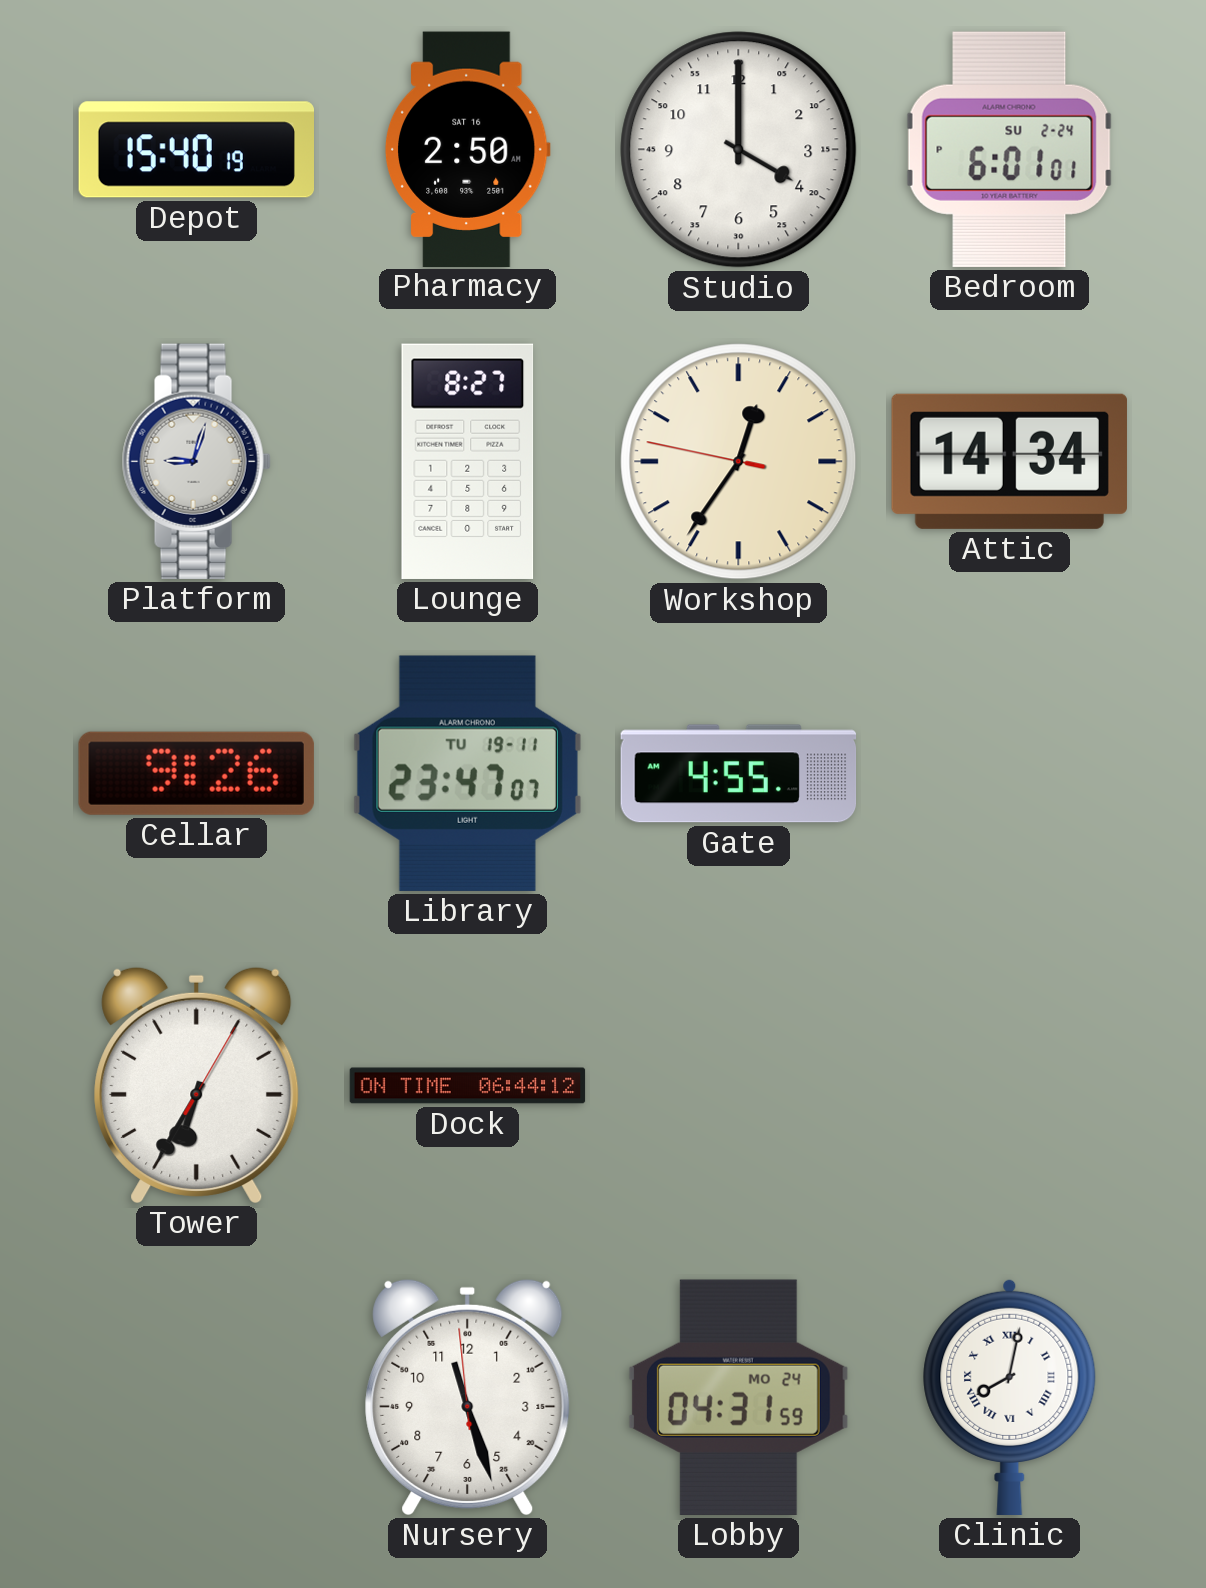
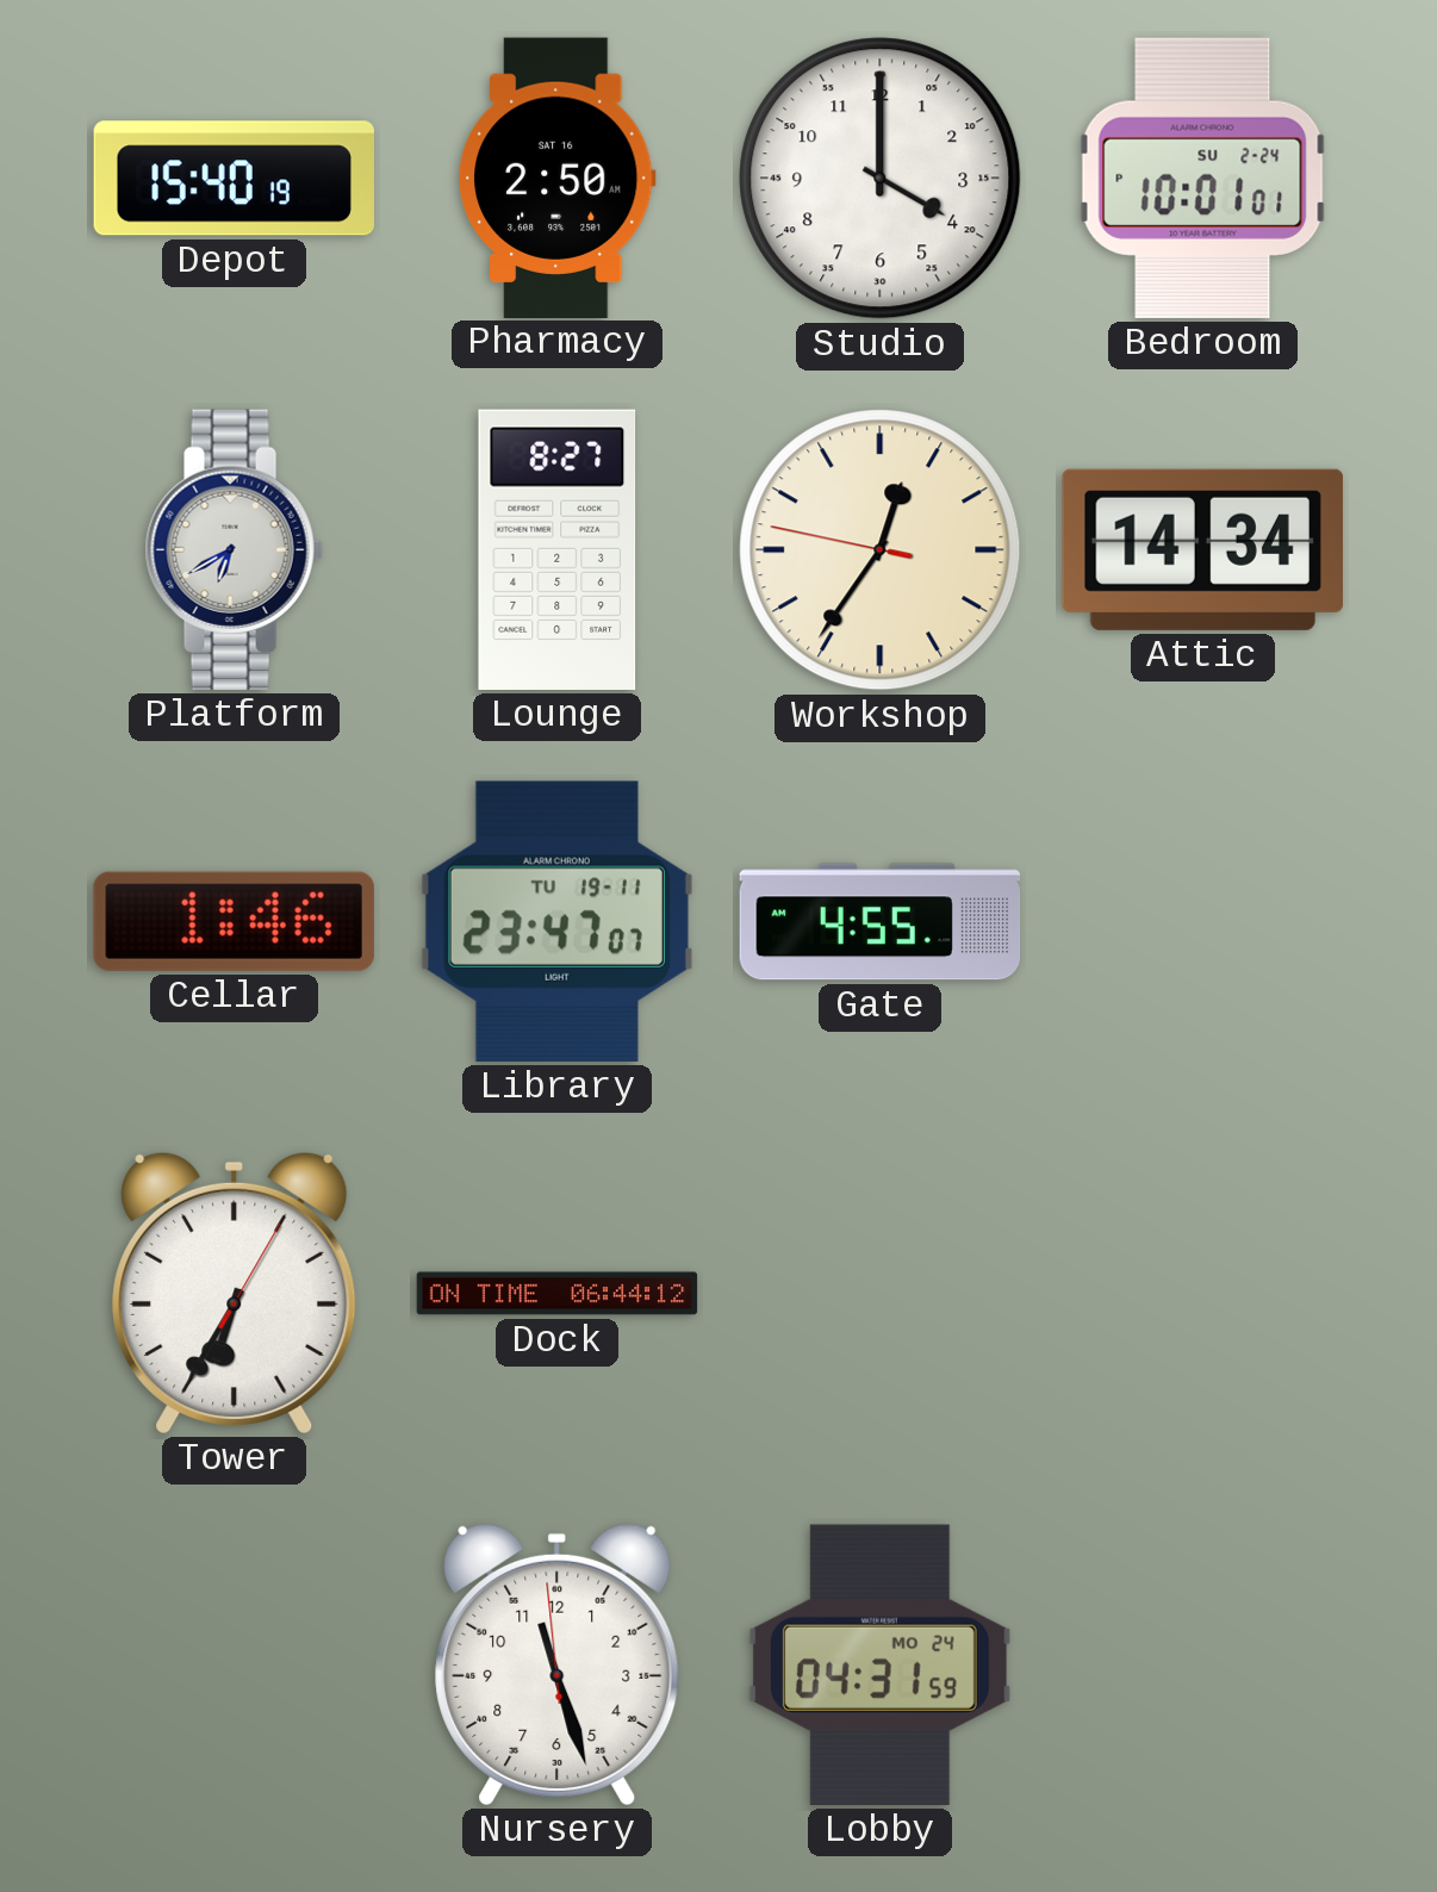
Bedroom: 6:01 -> 10:01
Platform: 9:03 -> 6:40
Cellar: 9:26 -> 1:46
Clinic: 8:02 -> none
